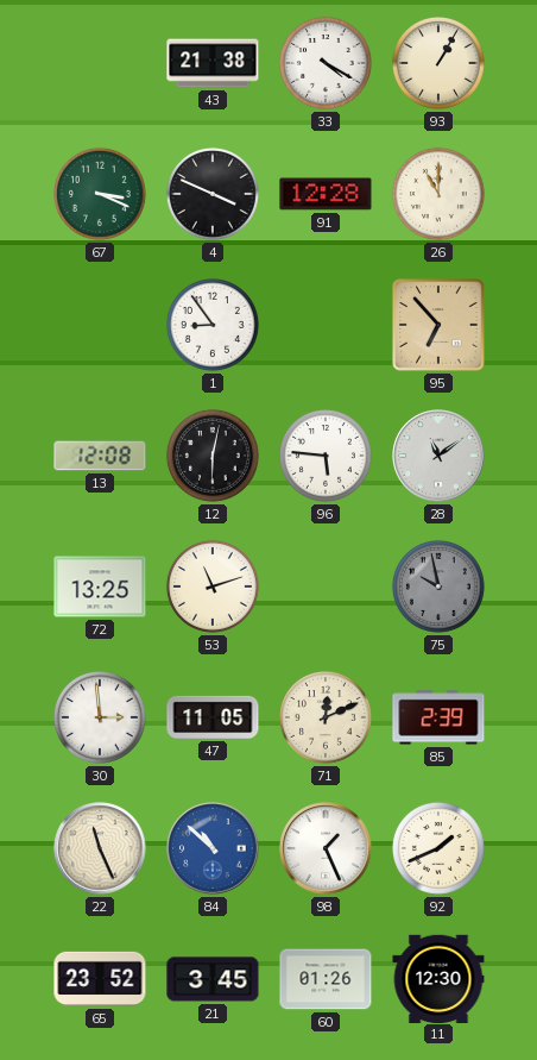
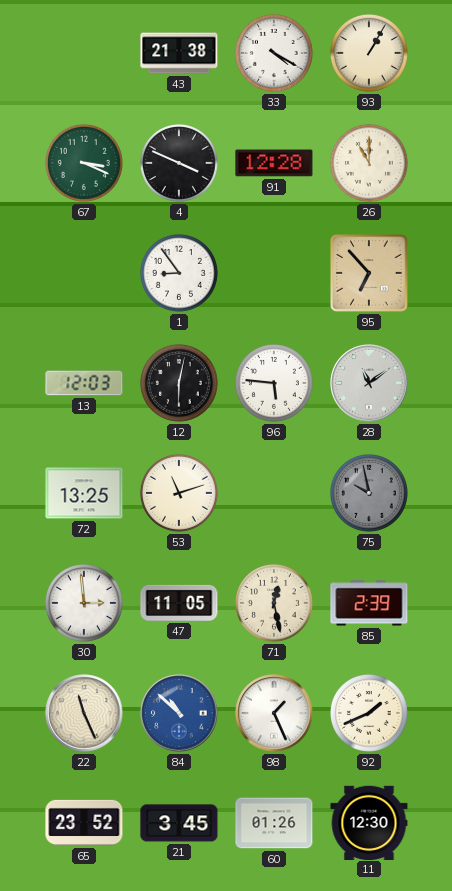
13: 12:08 -> 12:03
71: 12:11 -> 12:28
